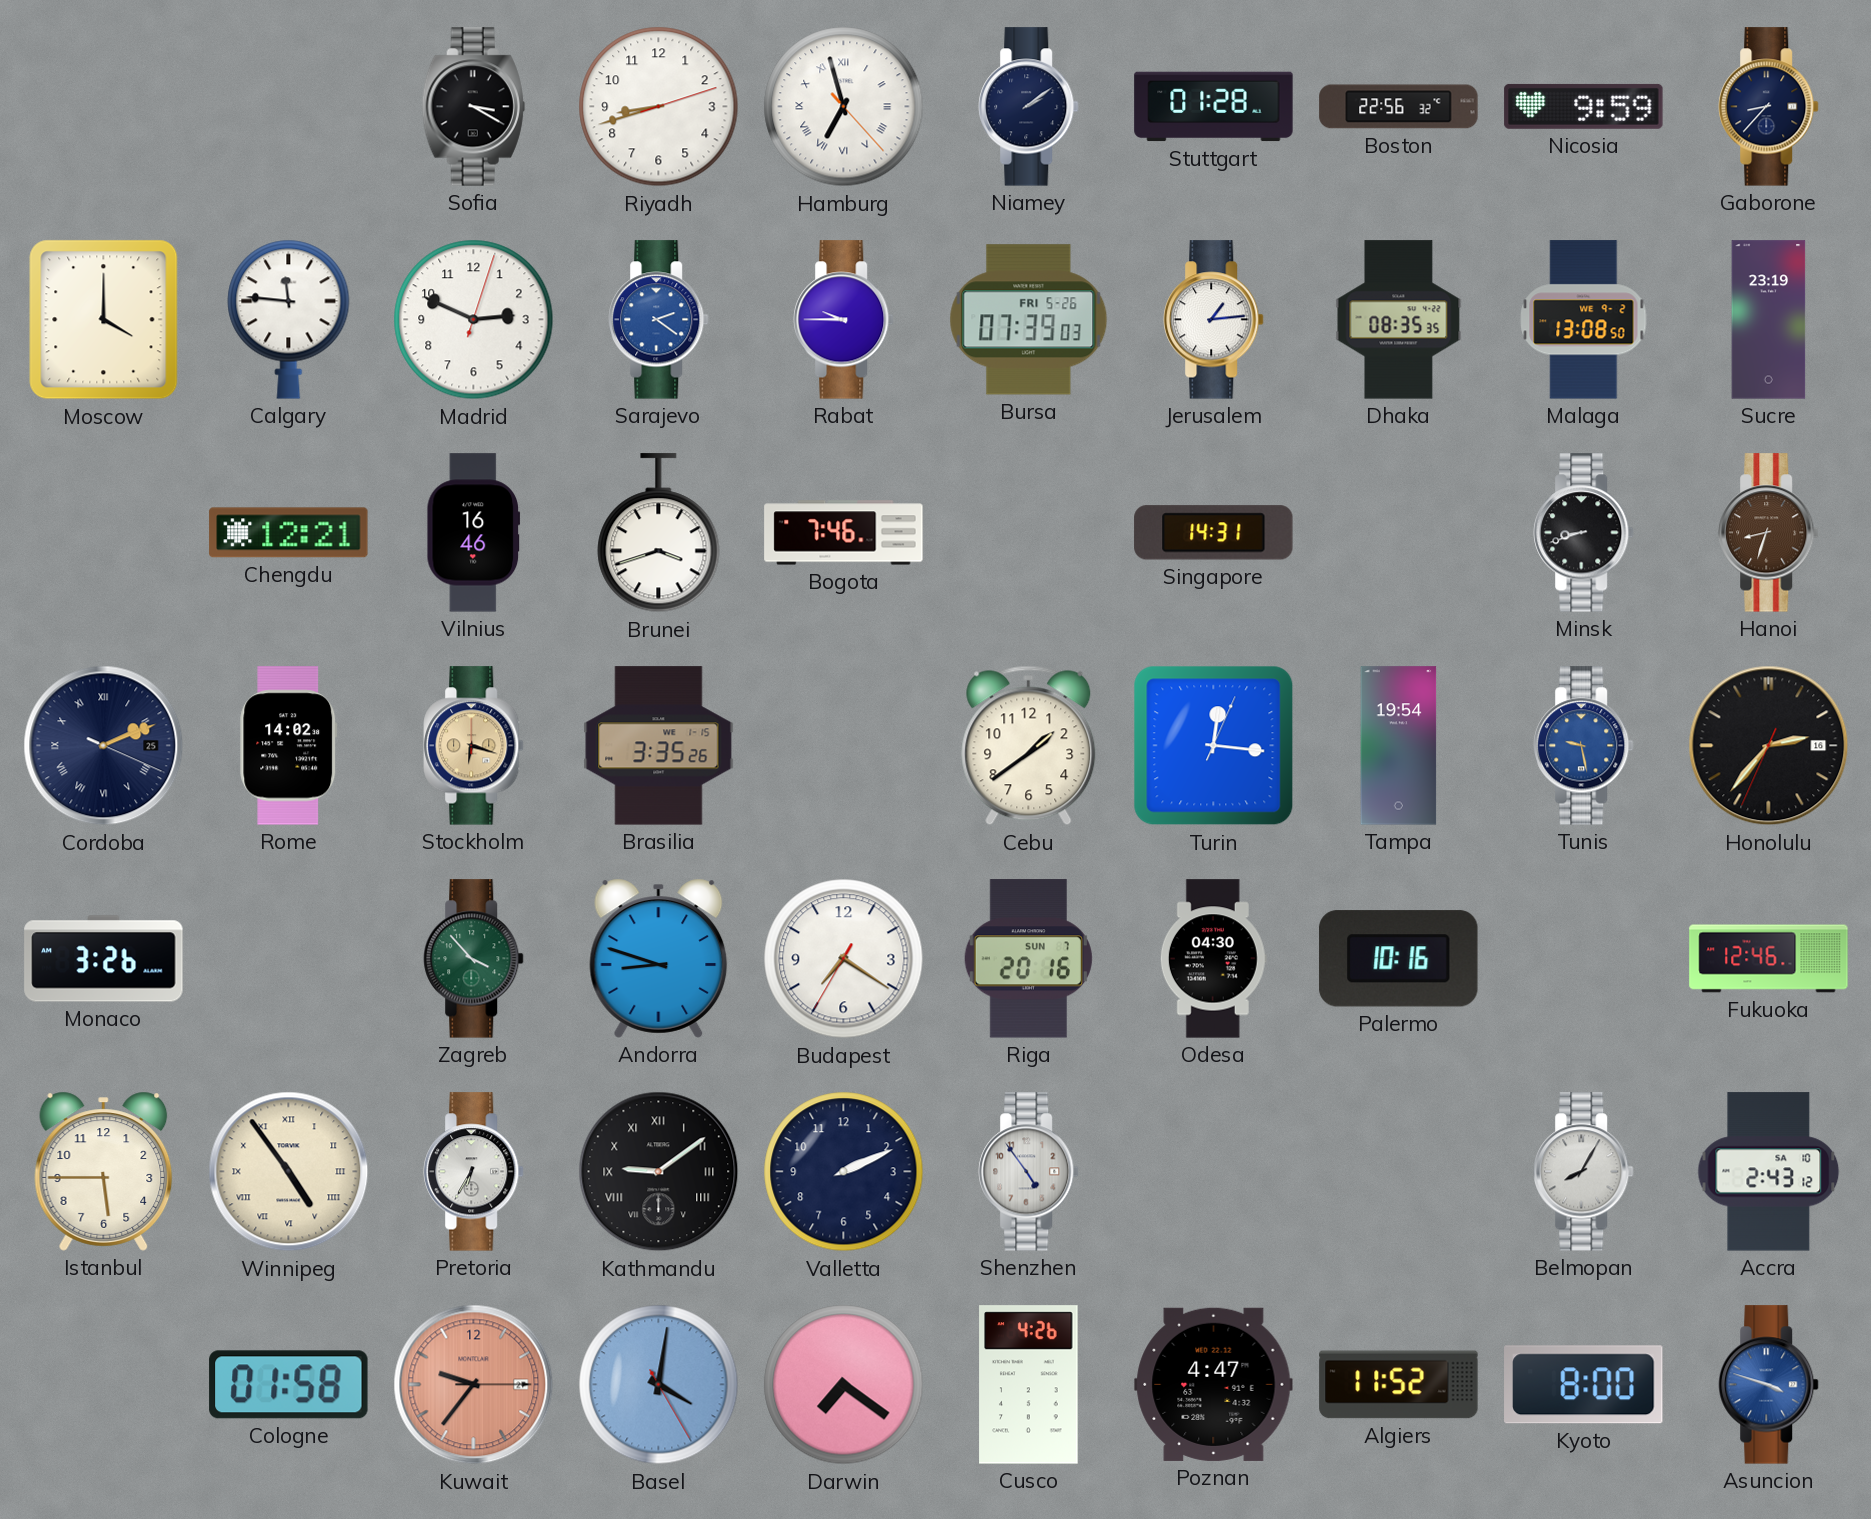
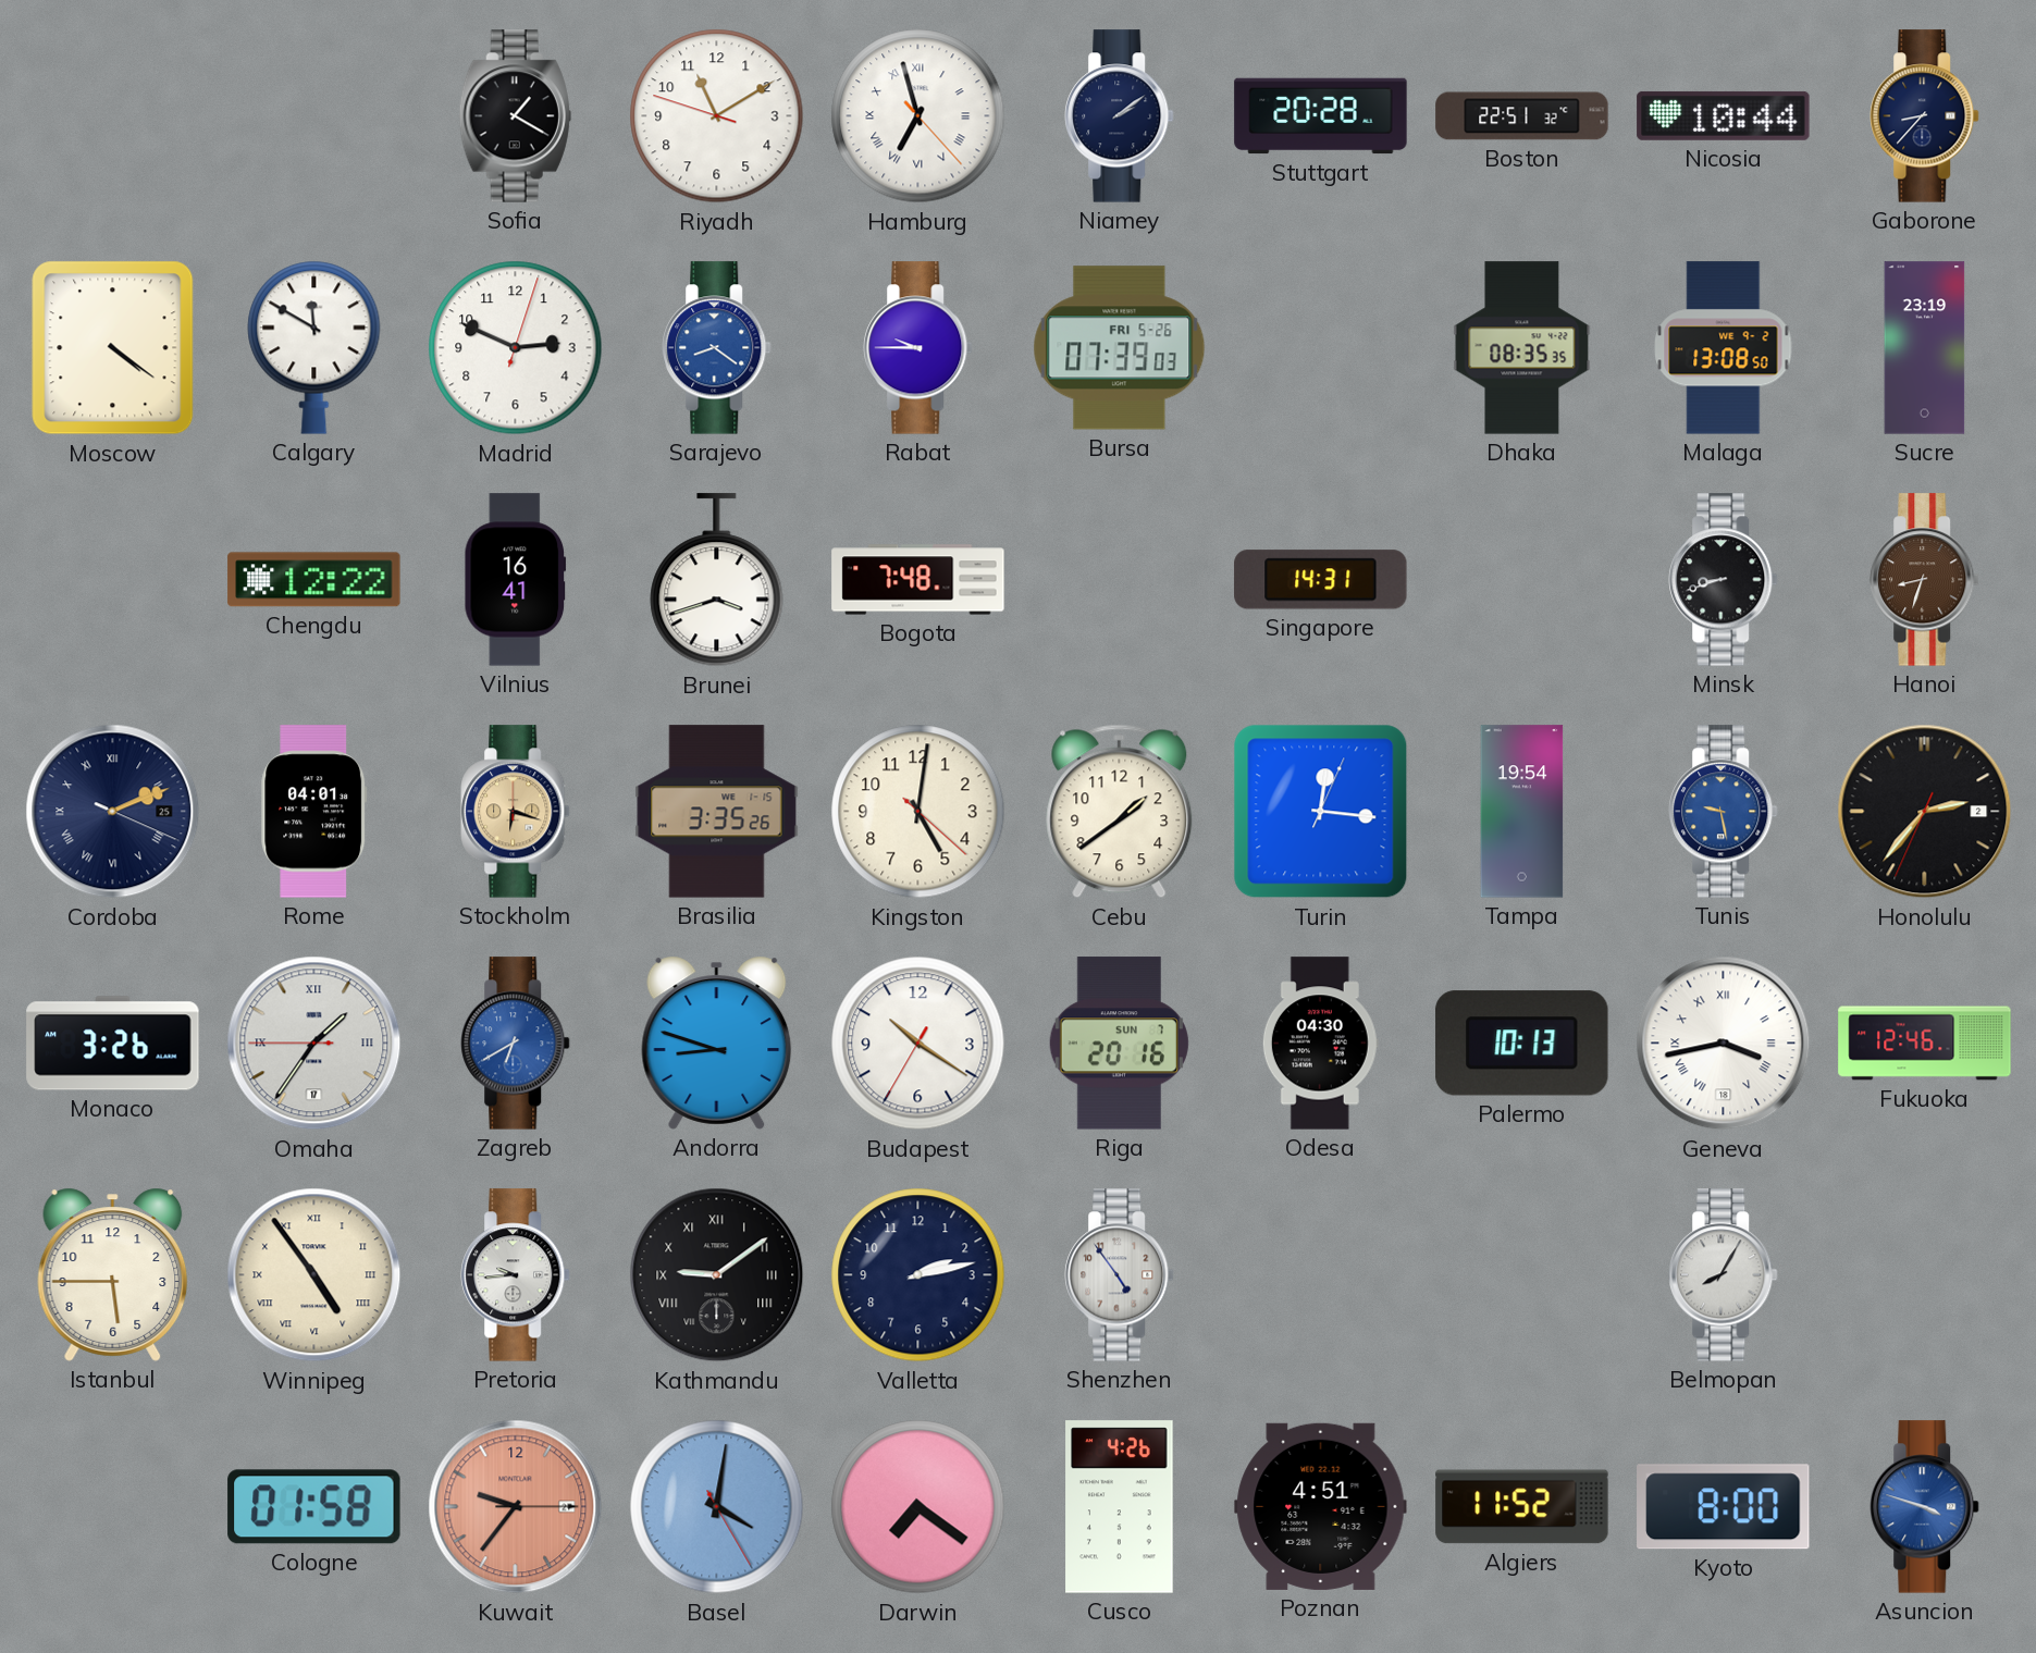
Sofia: 3:20 -> 1:20
Riyadh: 8:42 -> 11:09
Stuttgart: 01:28 -> 20:28
Boston: 22:56 -> 22:51
Nicosia: 9:59 -> 10:44
Moscow: 4:00 -> 4:21
Calgary: 11:46 -> 11:50
Sarajevo: 2:21 -> 8:21
Jerusalem: 1:14 -> none
Chengdu: 12:21 -> 12:22
Vilnius: 16:46 -> 16:41
Bogota: 7:46 -> 7:48
Rome: 14:02 -> 04:01
Kingston: none -> 5:01
Honolulu date: 16 -> 2
Omaha: none -> 1:35
Zagreb: 3:53 -> 6:40
Zagreb dial: green -> blue
Budapest: 7:20 -> 10:20
Palermo: 10:16 -> 10:13
Geneva: none -> 3:43
Pretoria: 6:35 -> 9:44
Valletta: 2:11 -> 2:13
Accra: 2:43 -> none
Poznan: 4:47 -> 4:51
